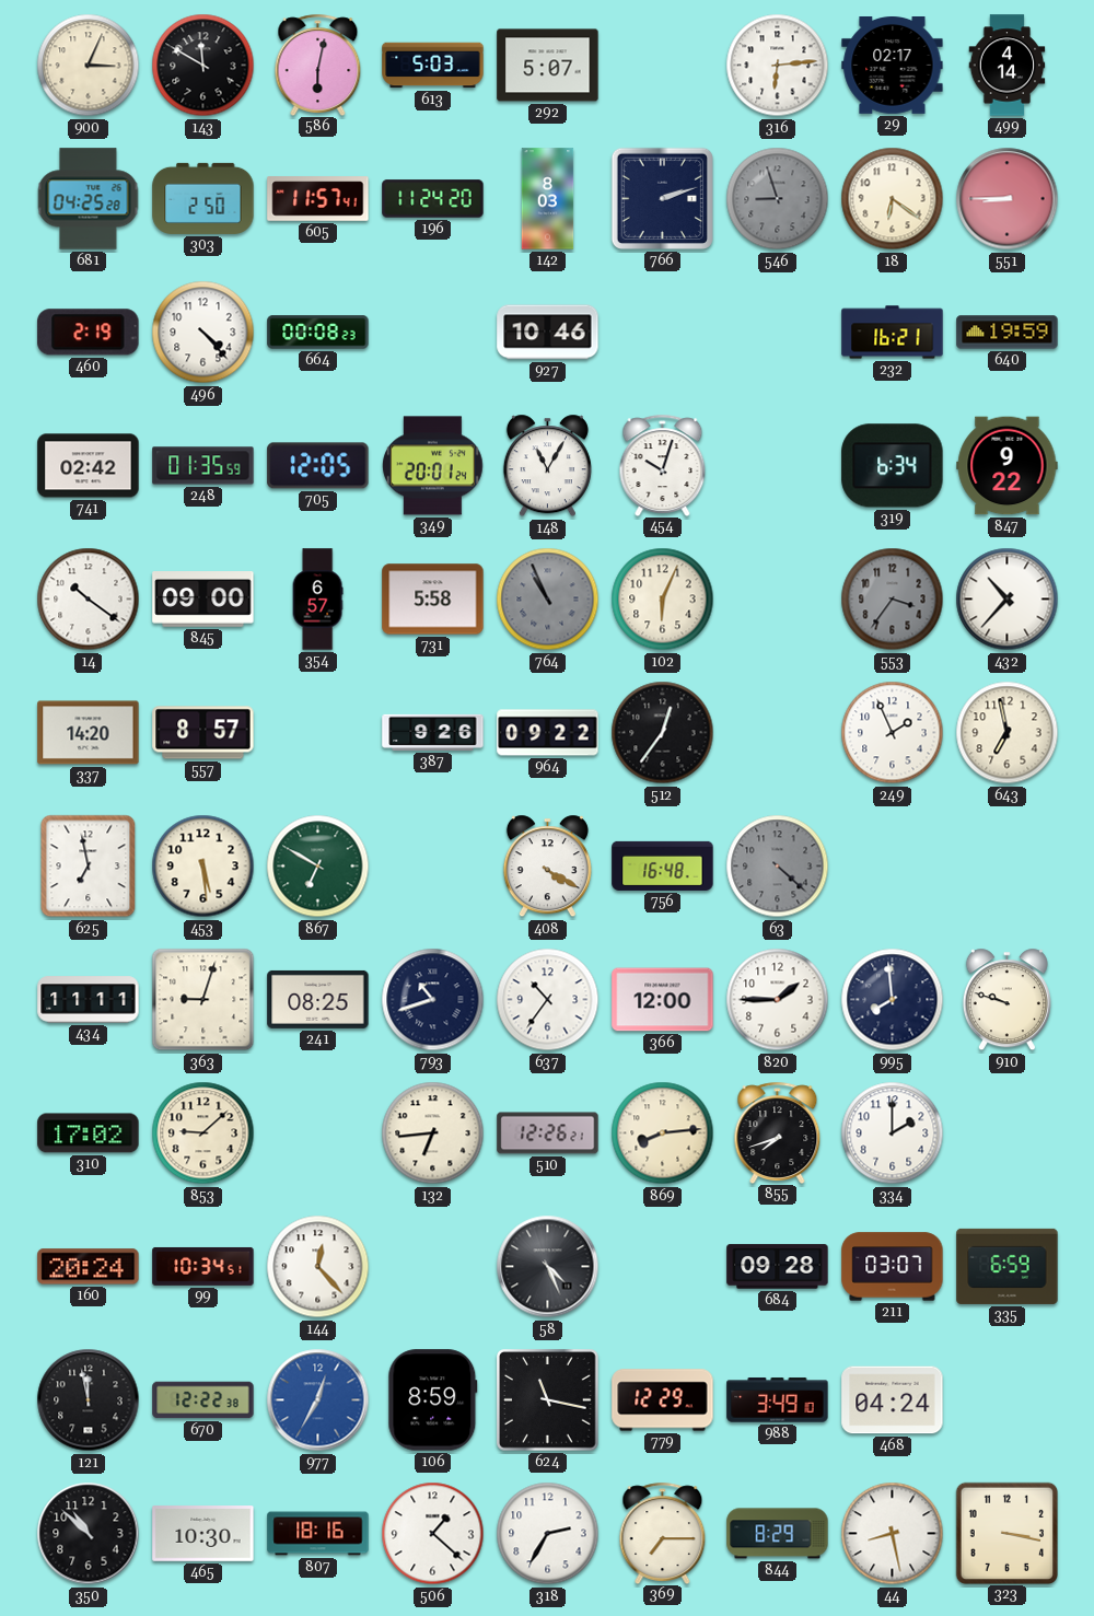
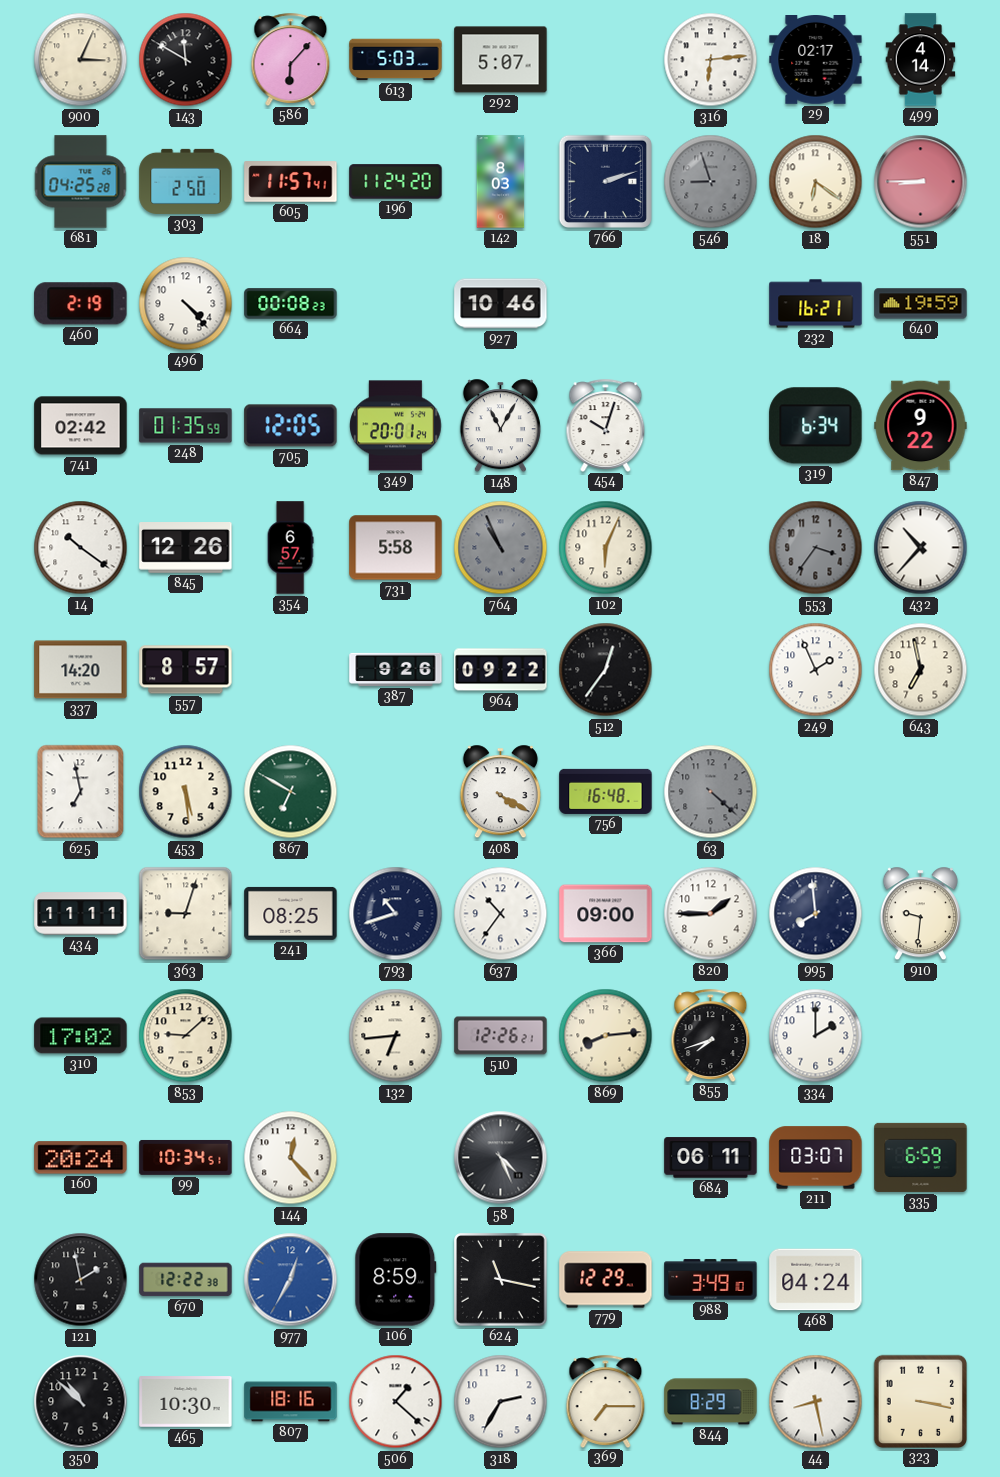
586: 6:02 -> 6:07
845: 09:00 -> 12:26
366: 12:00 -> 09:00
910: 9:48 -> 9:31
684: 09:28 -> 06:11
121: 11:58 -> 1:58
